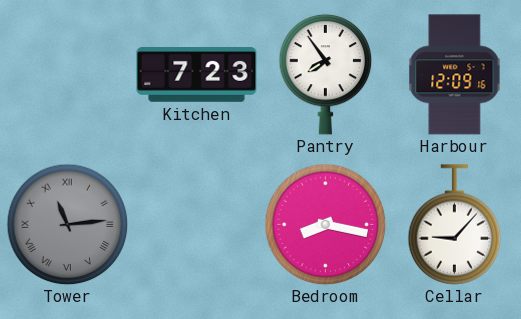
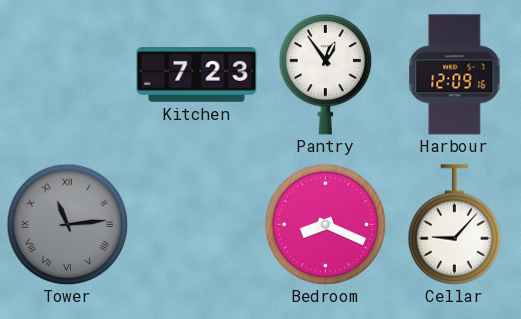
Pantry: 7:54 -> 12:54
Bedroom: 8:17 -> 8:19
